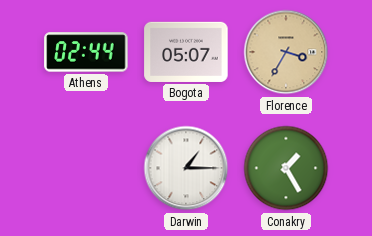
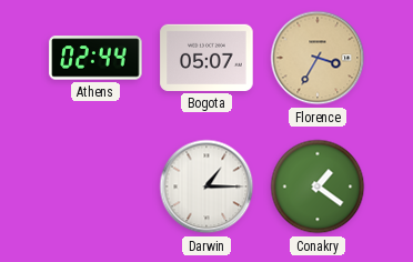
Conakry: 1:25 -> 1:21
